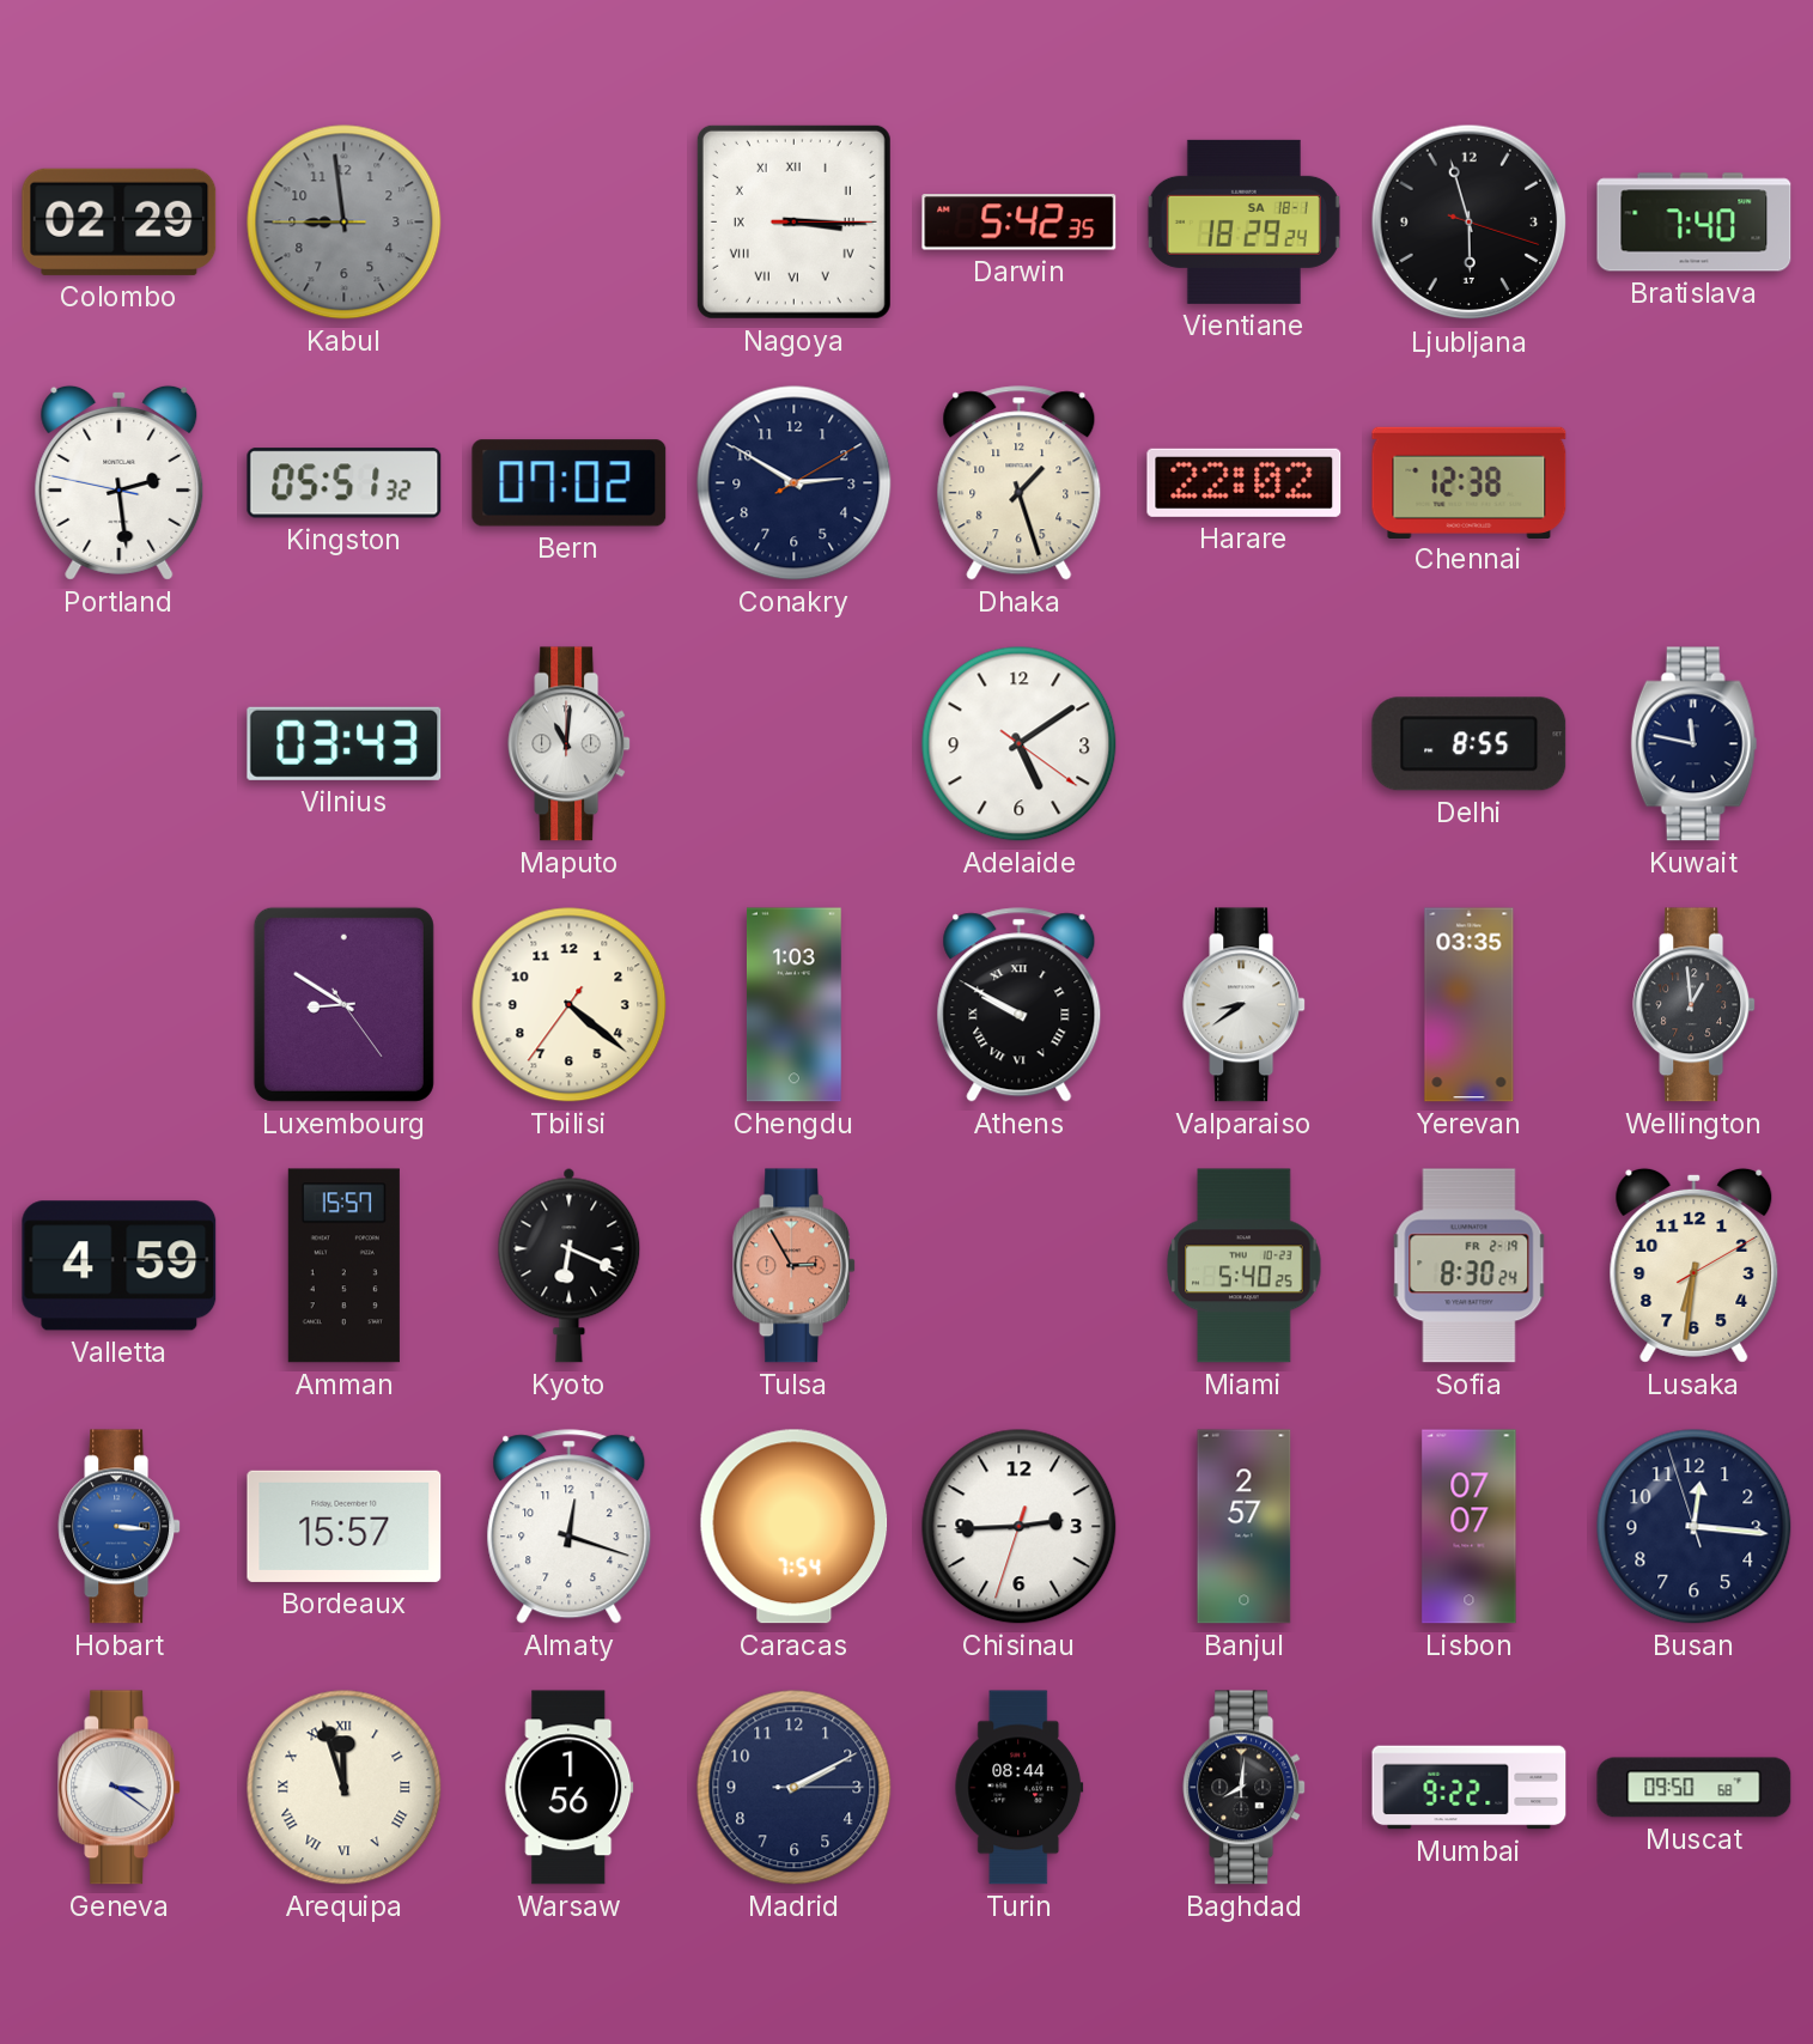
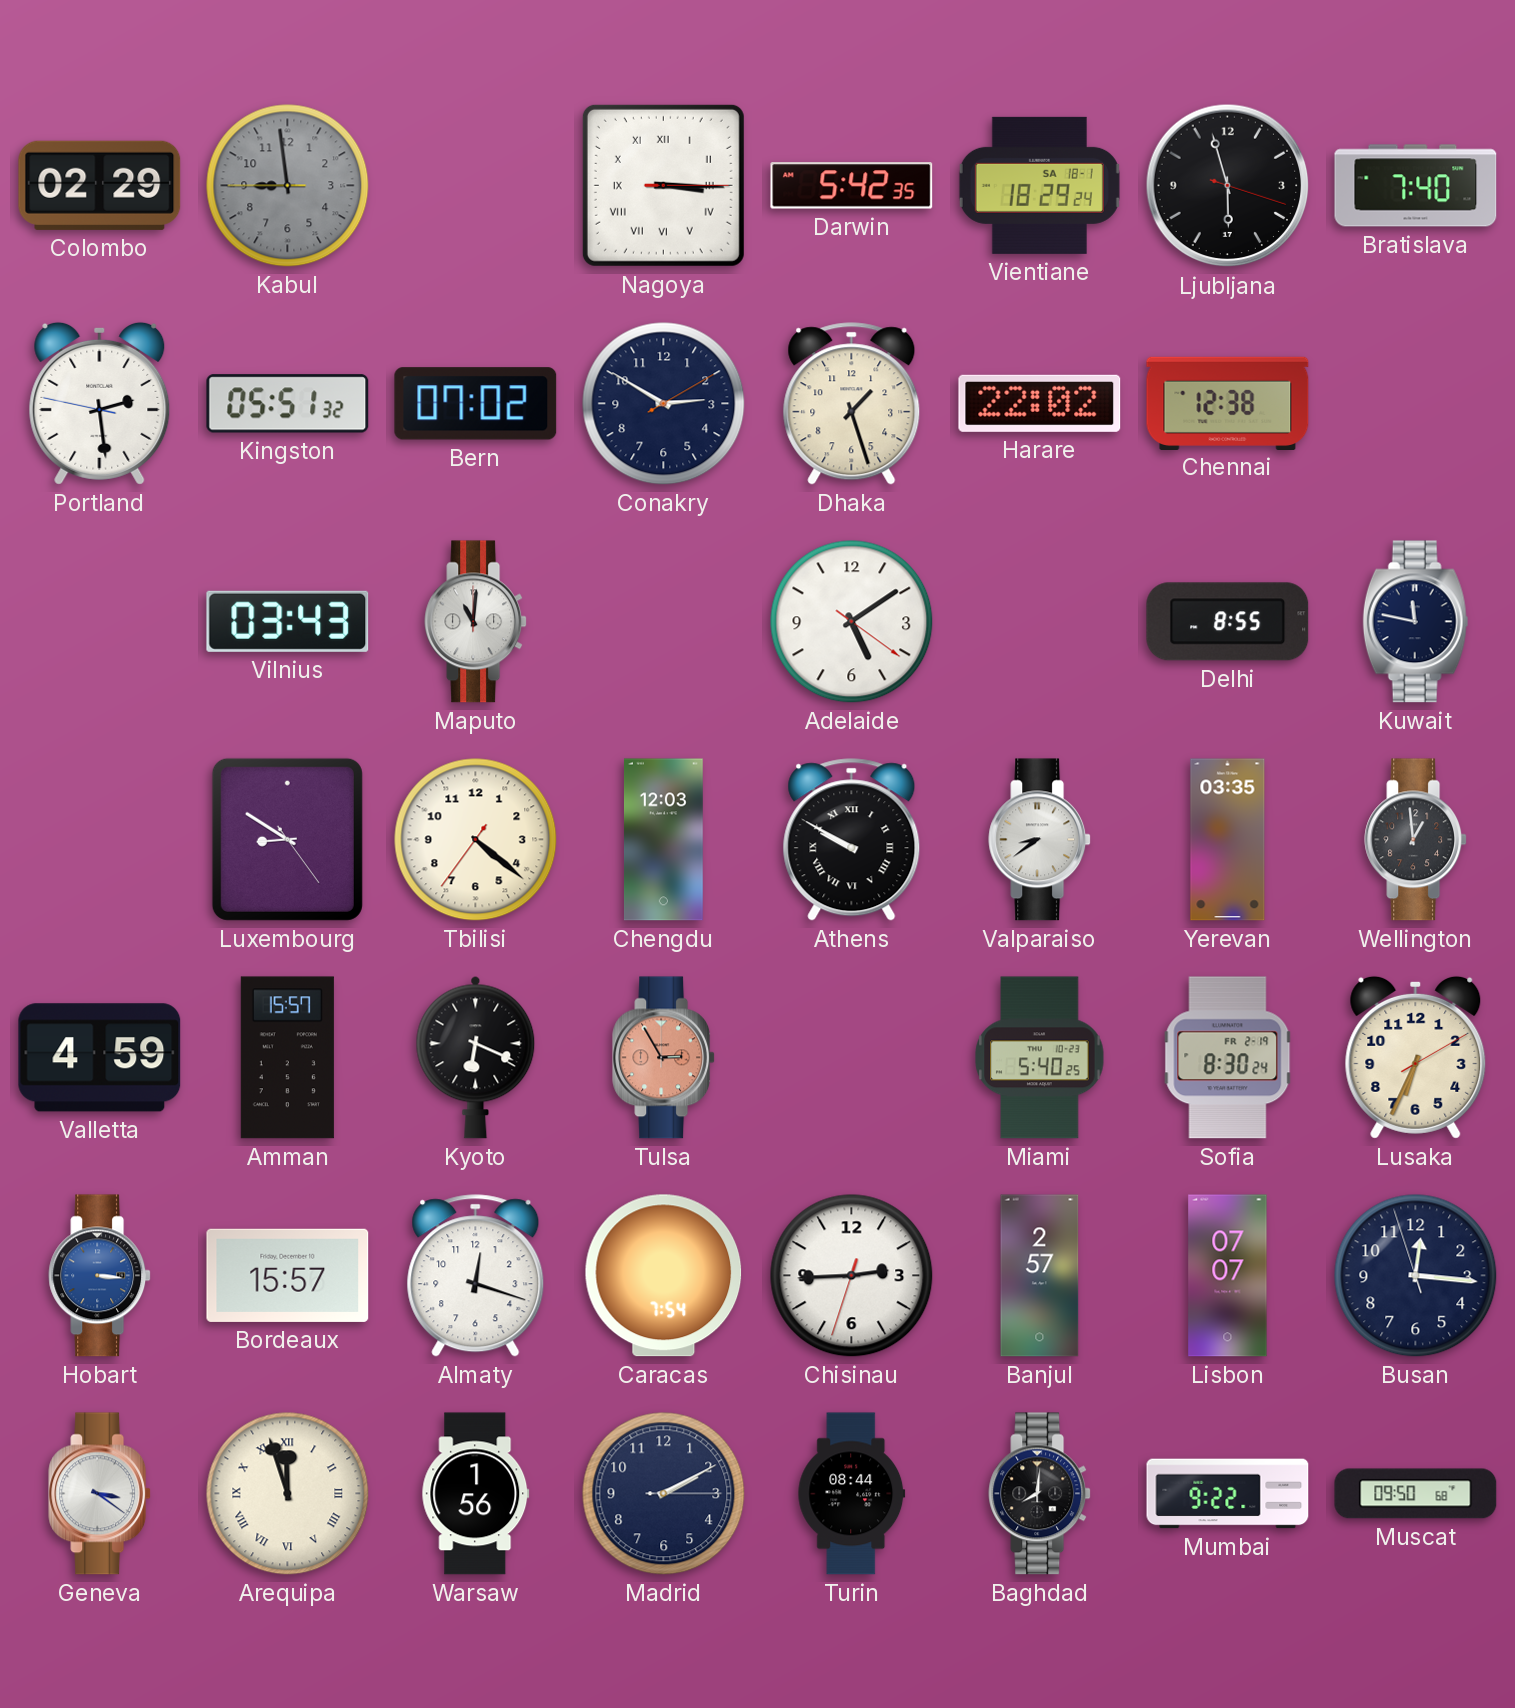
Chengdu: 1:03 -> 12:03
Lusaka: 6:31 -> 6:34
